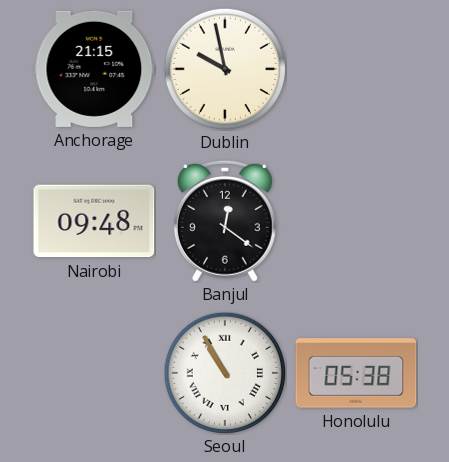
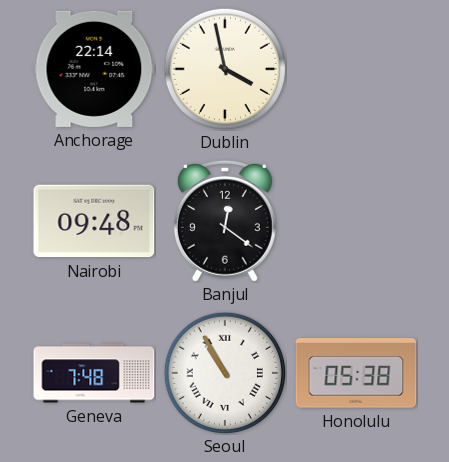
Anchorage: 21:15 -> 22:14
Dublin: 9:58 -> 3:58
Geneva: none -> 7:48
